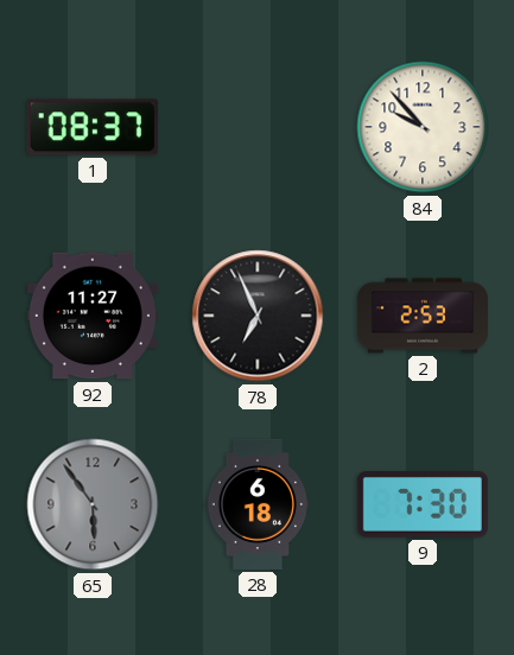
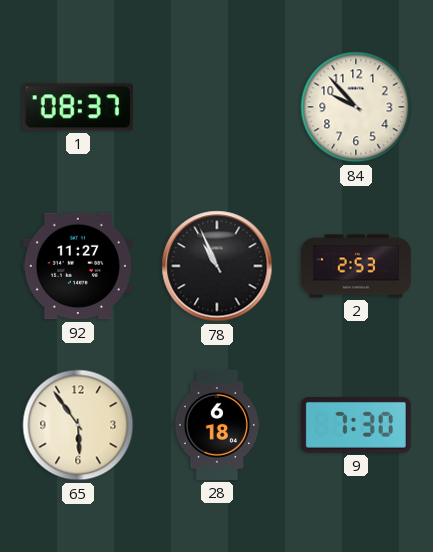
78: 6:56 -> 10:56
65 dial: grey -> cream
